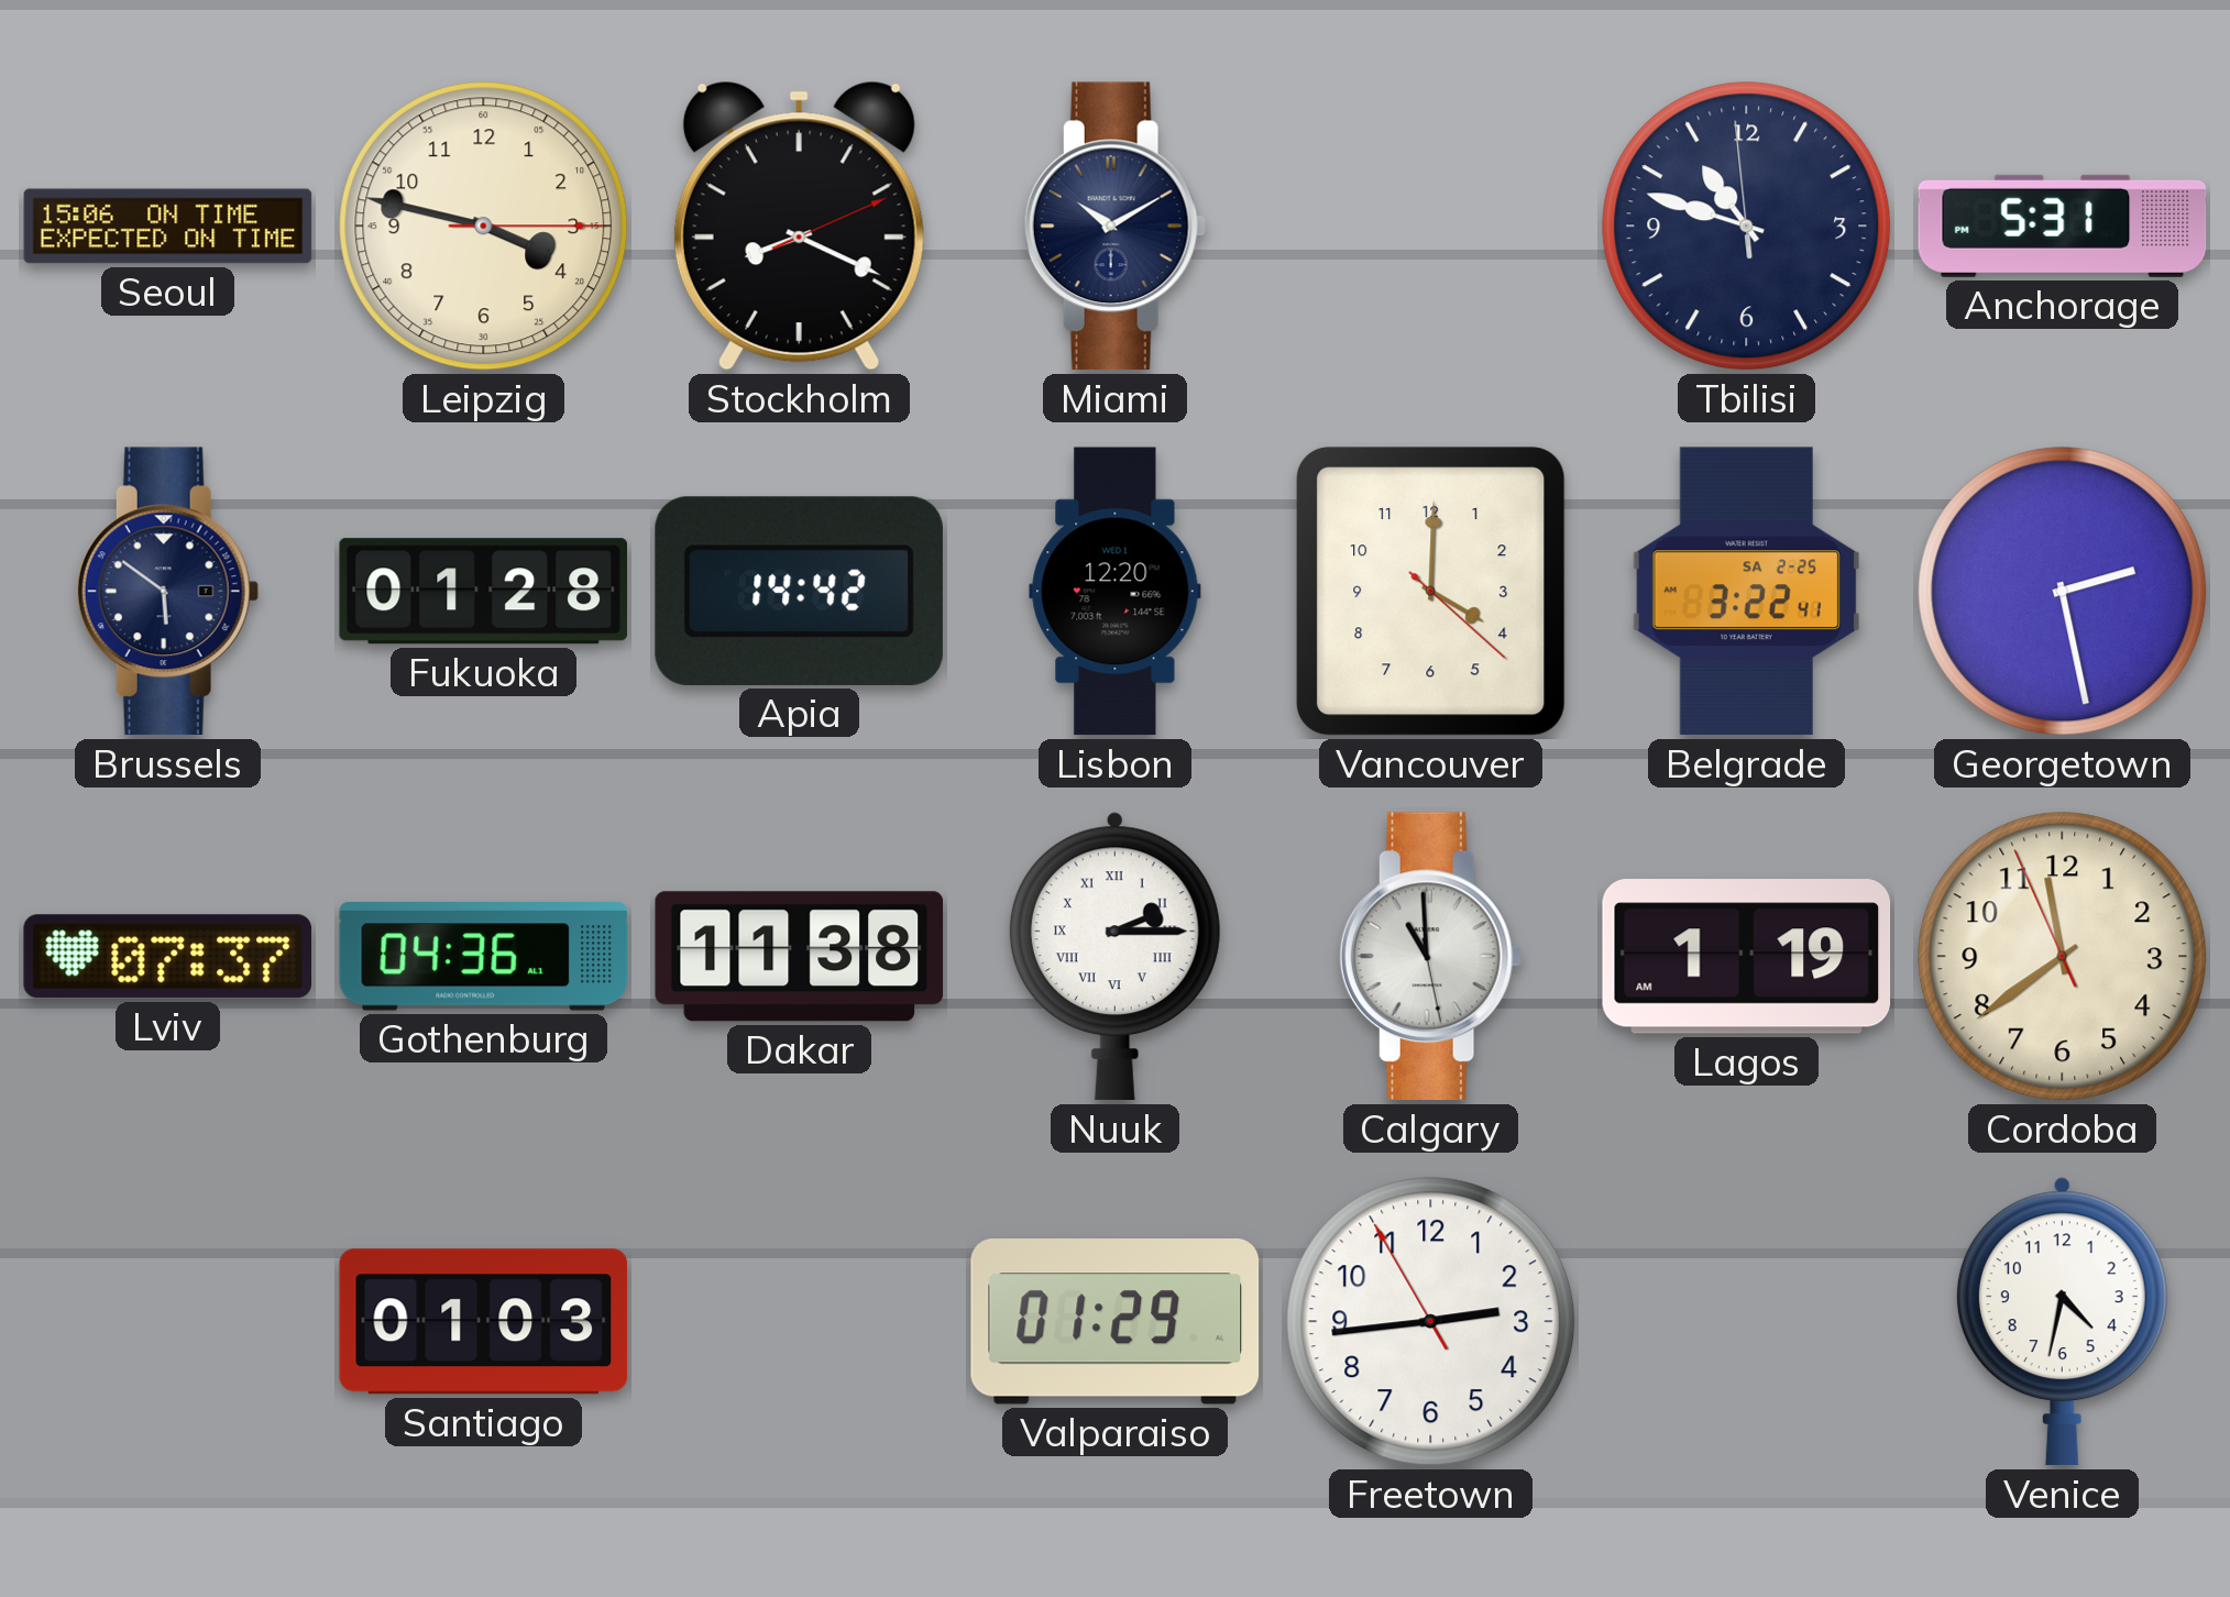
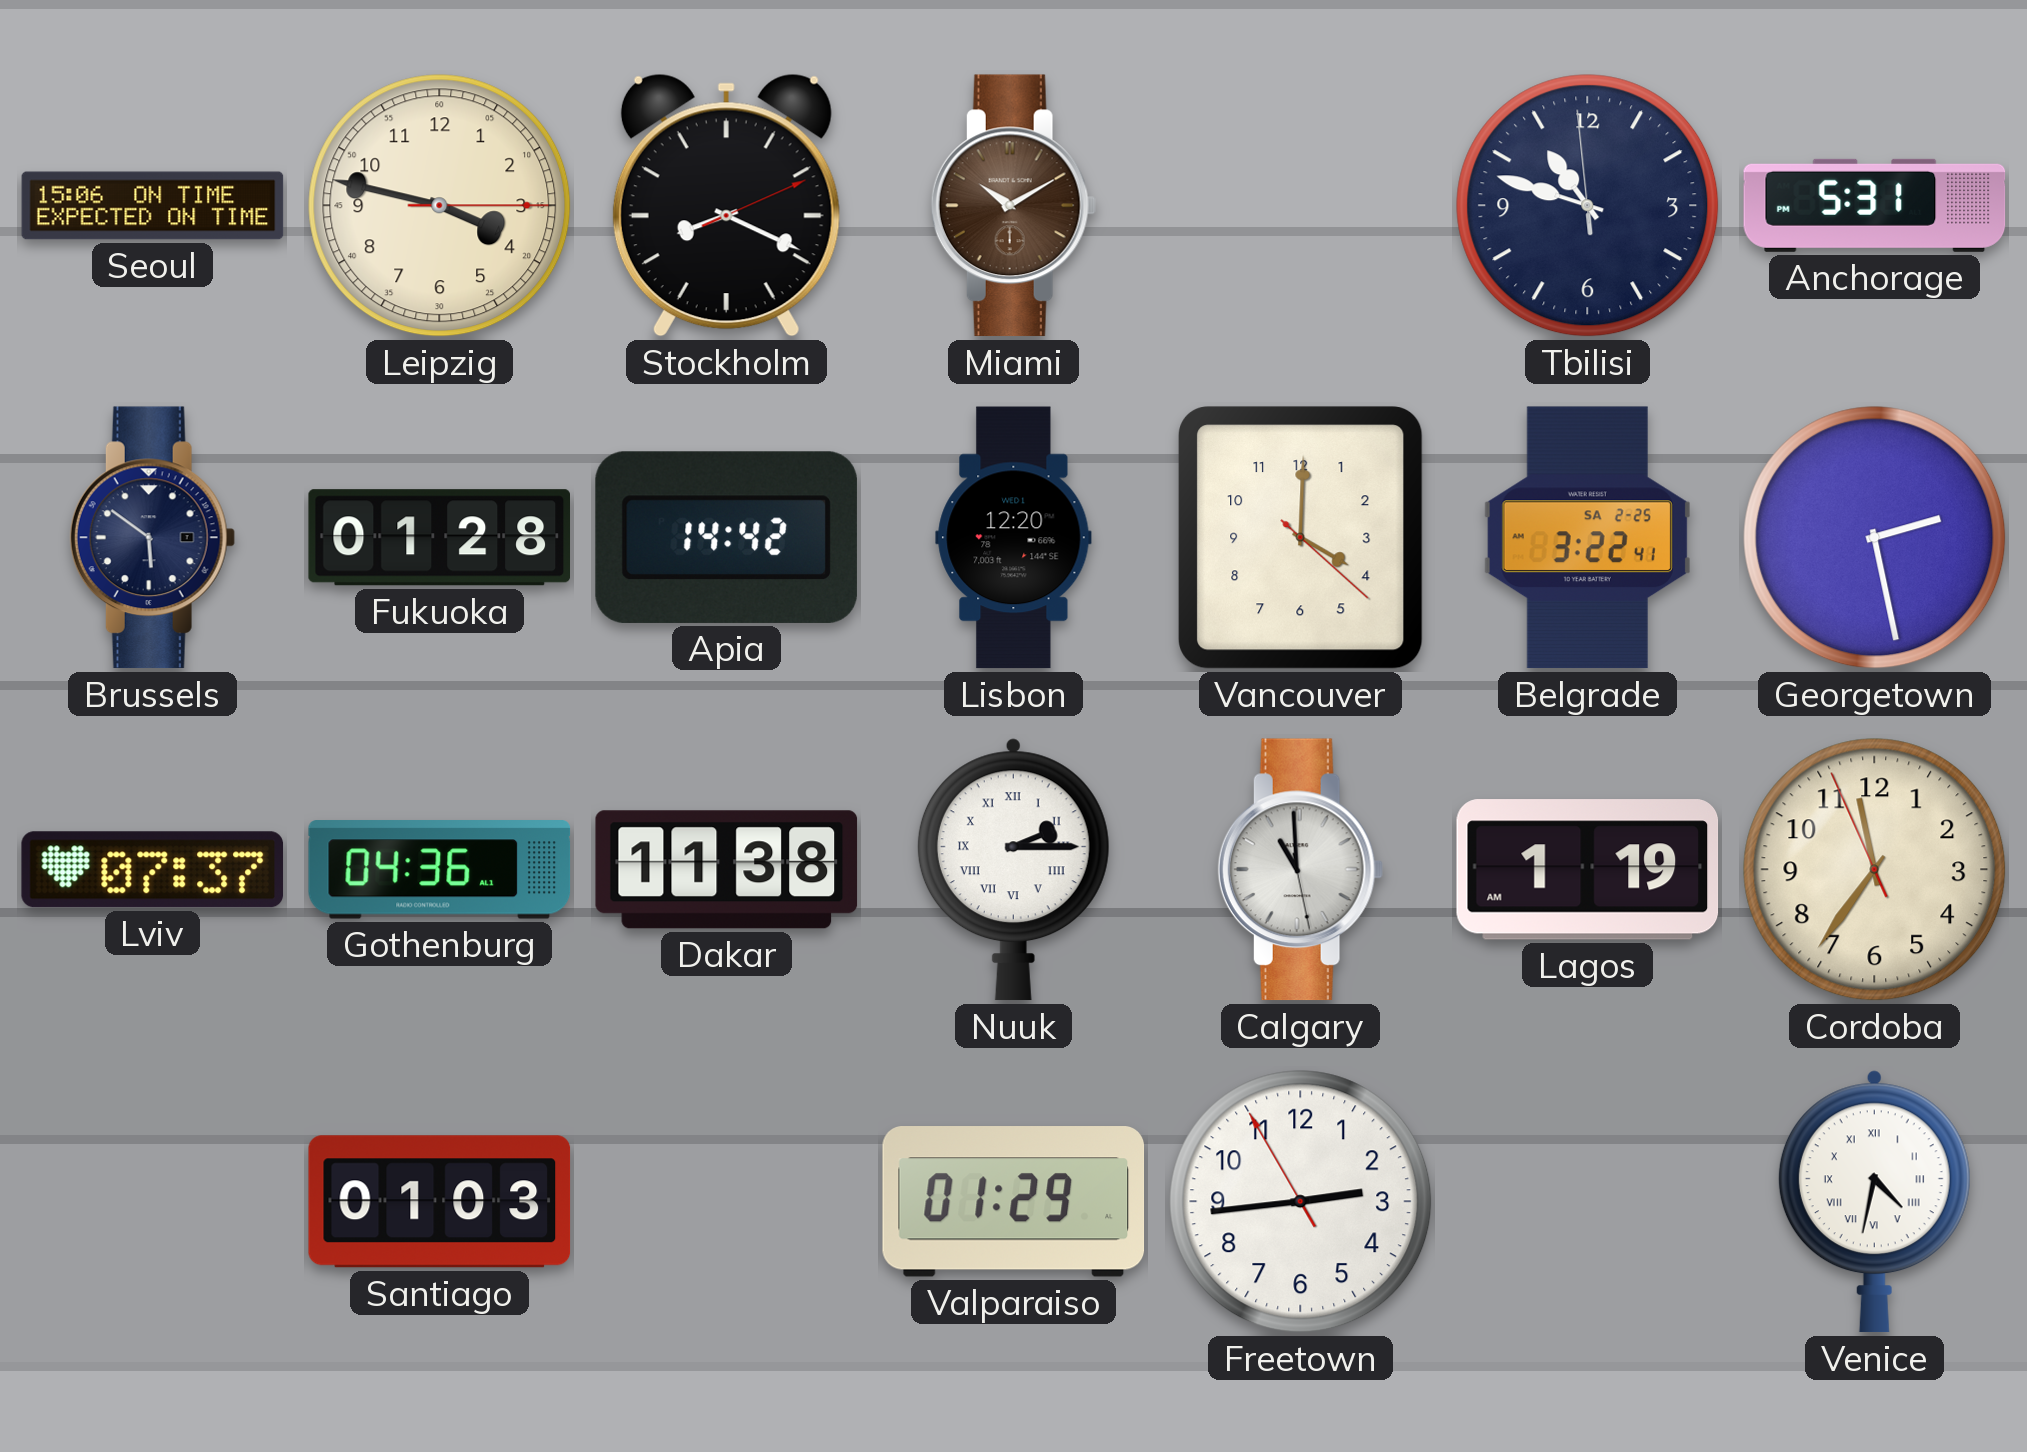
Miami dial: navy -> brown
Cordoba: 11:38 -> 11:35
Venice numerals: Arabic -> Roman
